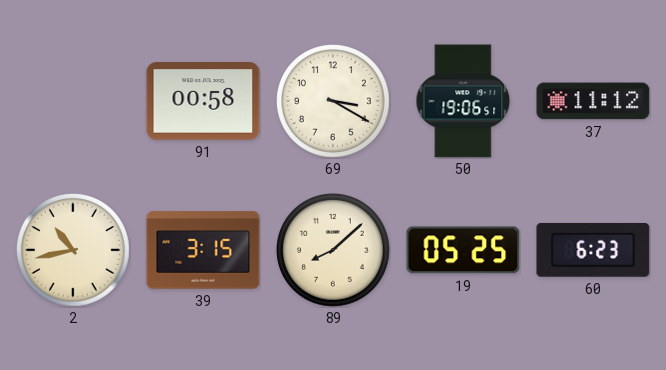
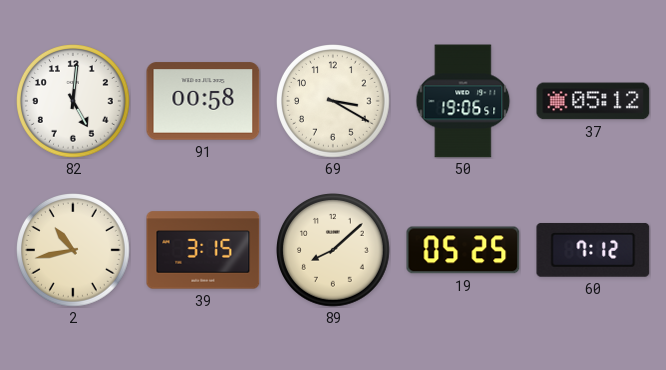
82: none -> 5:01
37: 11:12 -> 05:12
60: 6:23 -> 7:12
